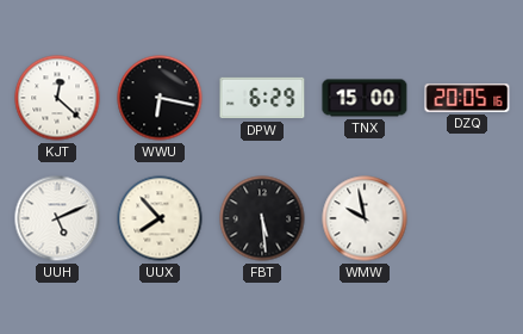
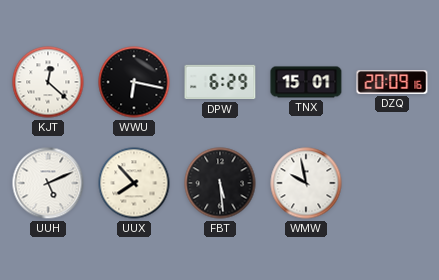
TNX: 15:00 -> 15:01
DZQ: 20:05 -> 20:09
